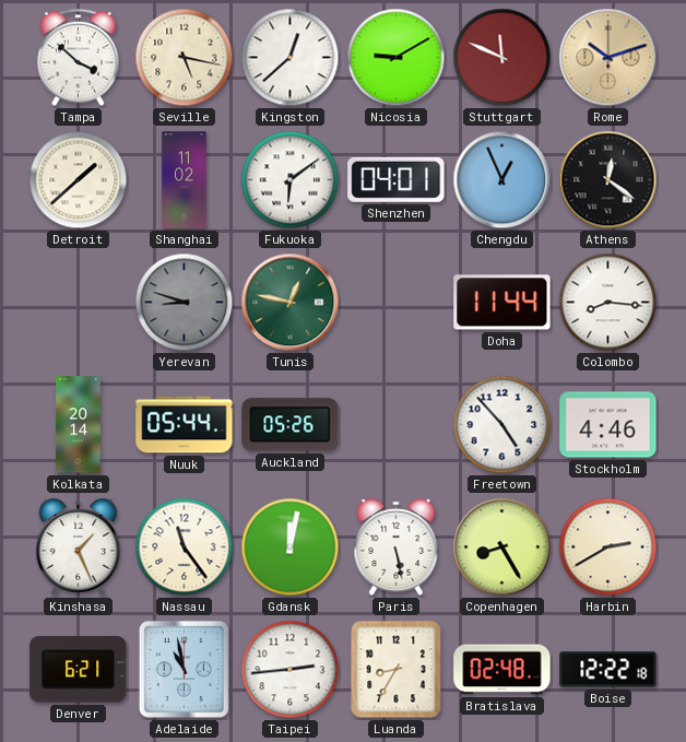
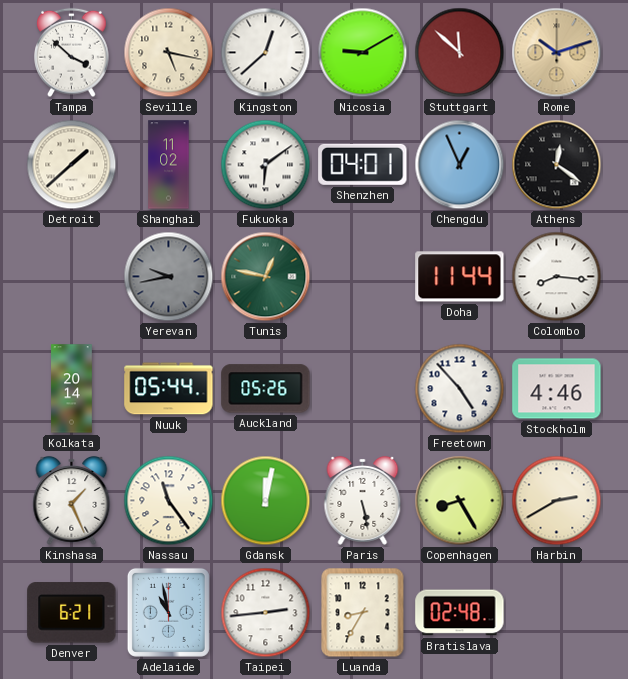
Stuttgart: 11:49 -> 11:52
Yerevan: 8:48 -> 9:43
Boise: 12:22 -> none
